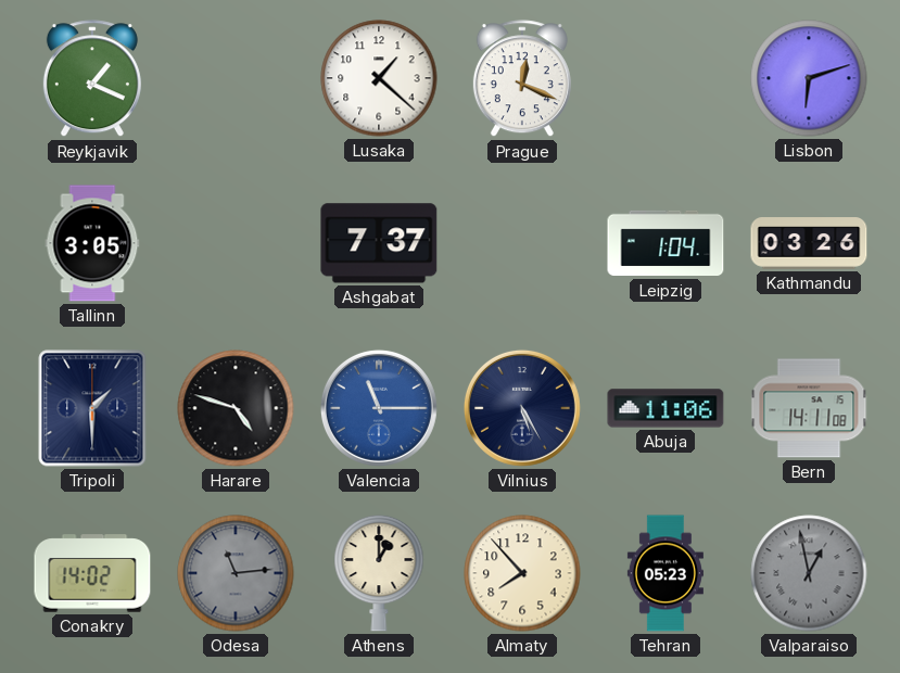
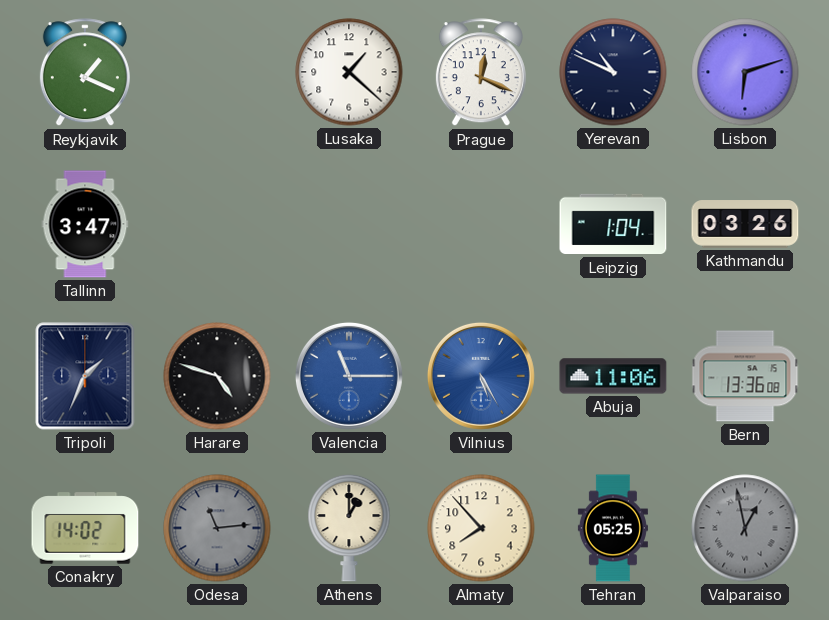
Yerevan: none -> 10:49
Tallinn: 3:05 -> 3:47
Ashgabat: 7:37 -> none
Tripoli: 1:30 -> 1:34
Vilnius dial: navy -> blue
Bern: 14:11 -> 13:36
Tehran: 05:23 -> 05:25
